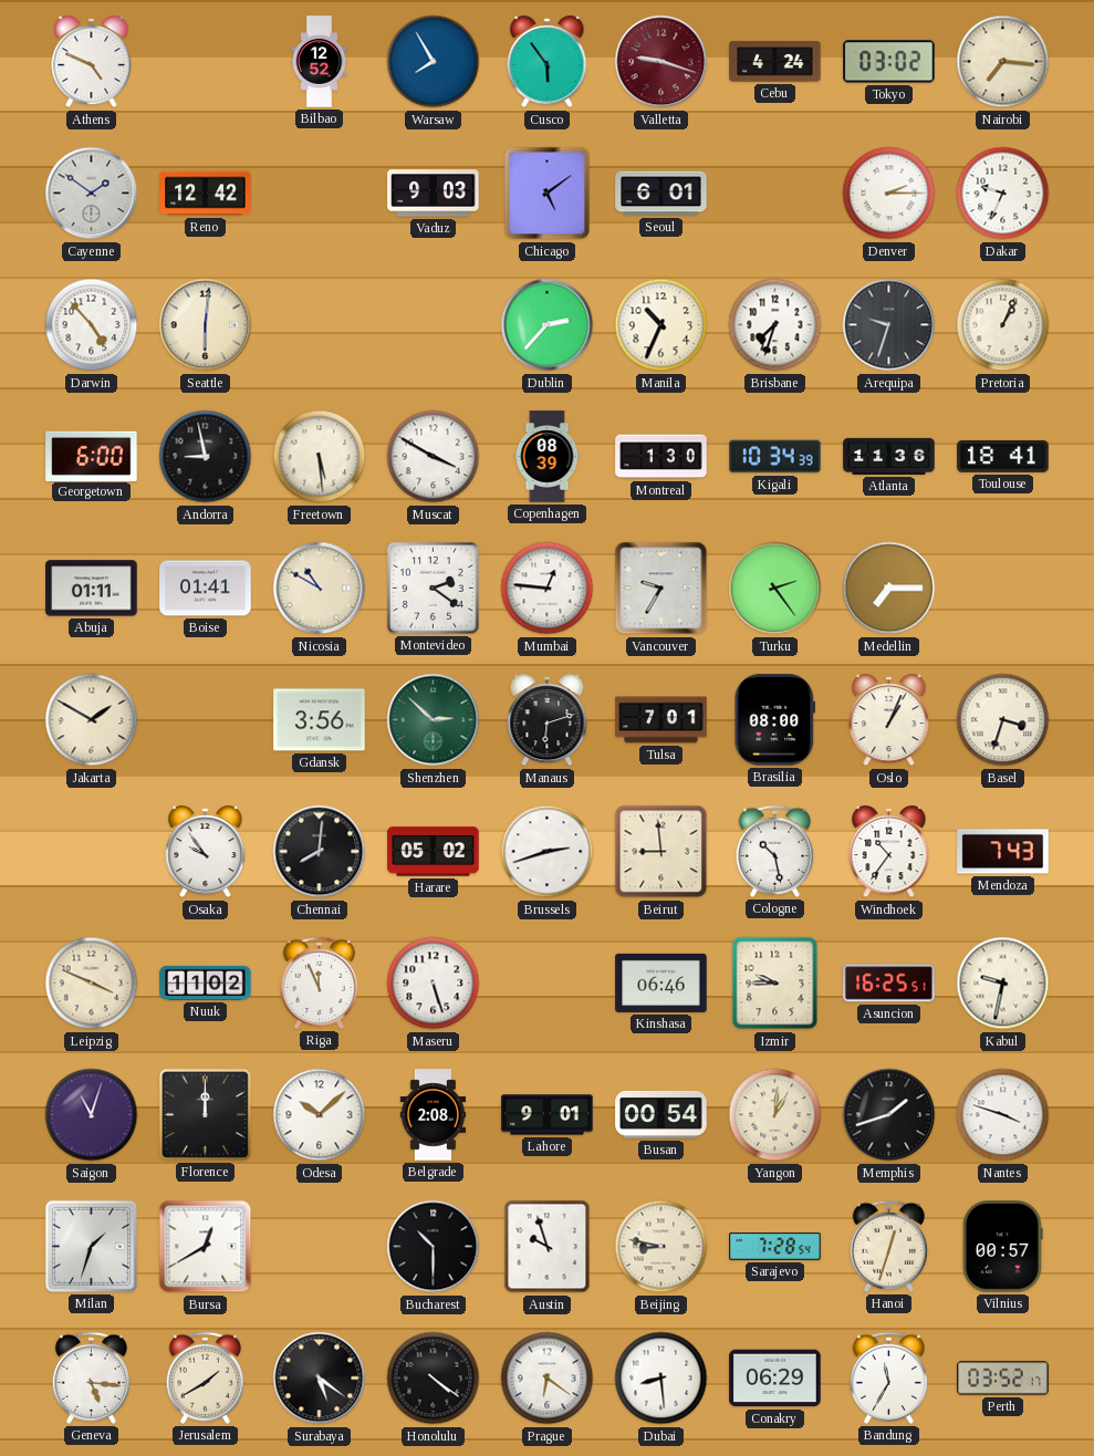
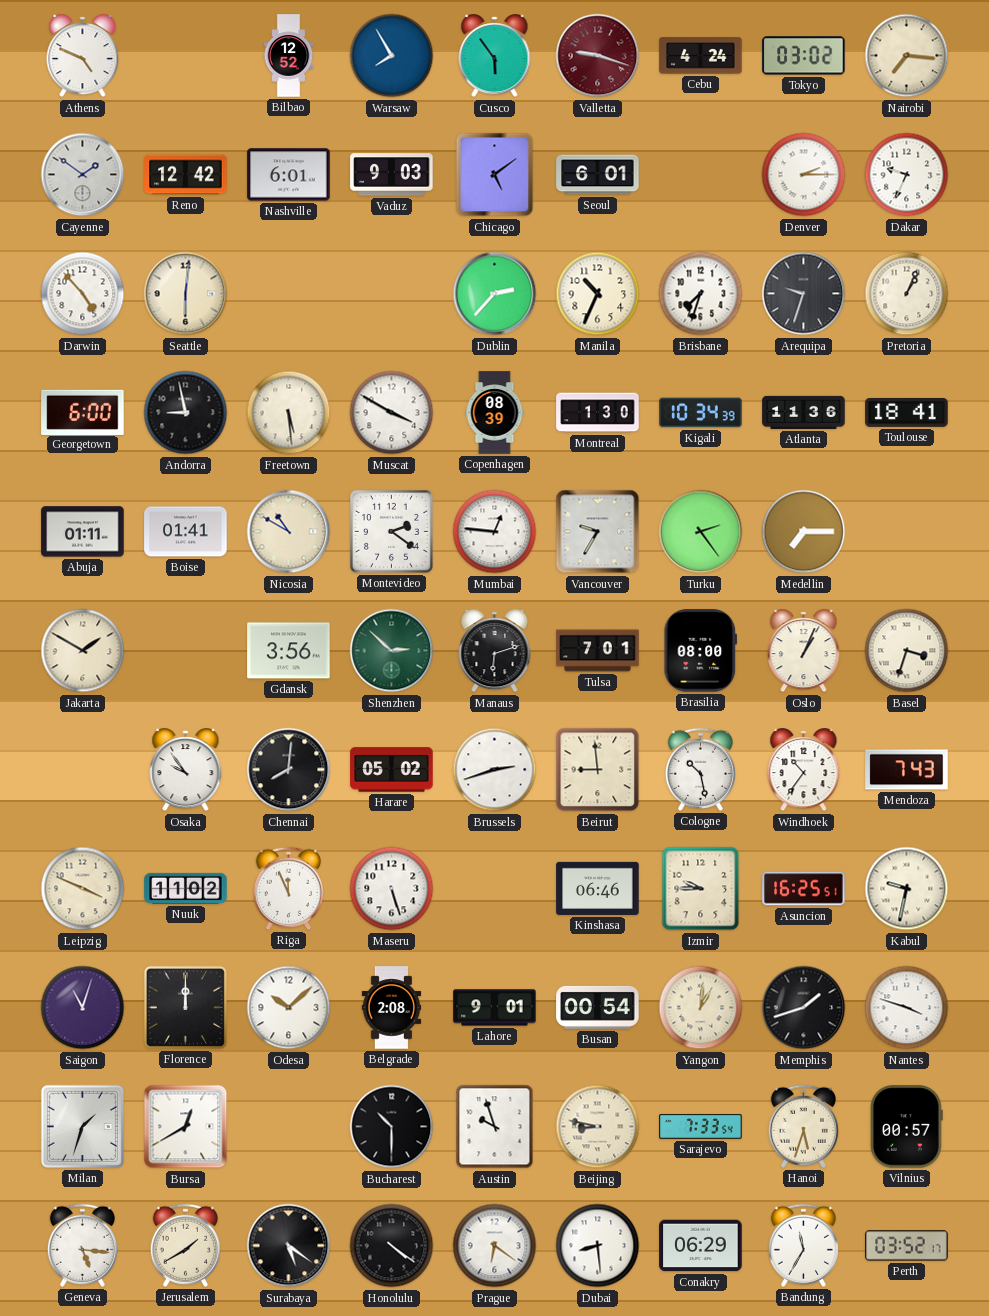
Nashville: none -> 6:01
Sarajevo: 7:28 -> 7:33
Hanoi: 12:33 -> 5:33
